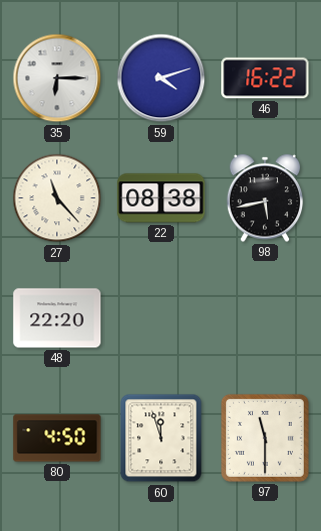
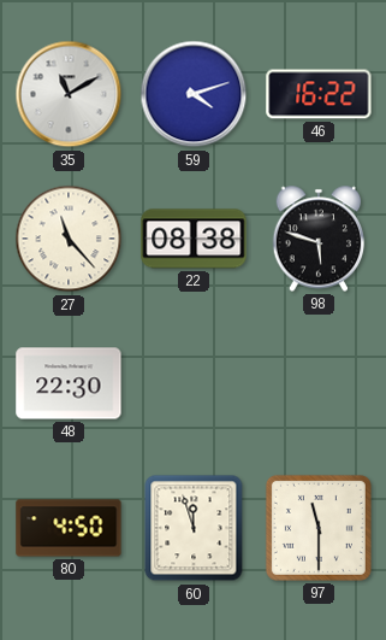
35: 6:15 -> 11:10
98: 5:43 -> 5:48
48: 22:20 -> 22:30
